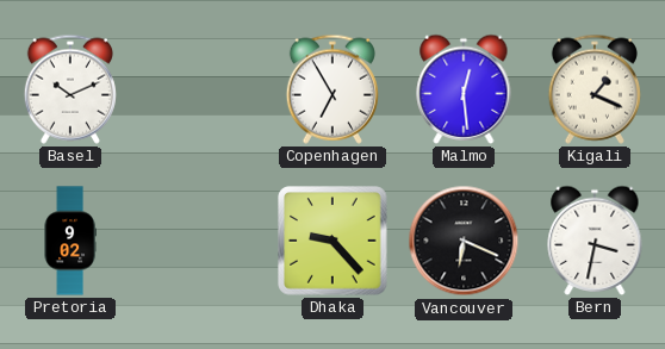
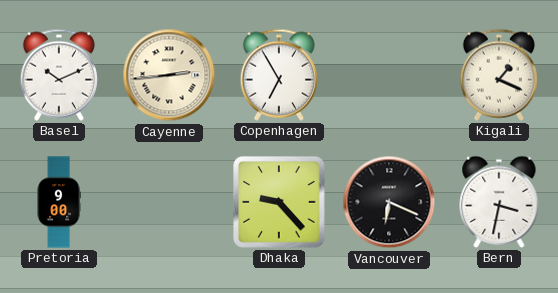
Cayenne: none -> 2:44
Malmo: 12:29 -> none
Pretoria: 9:02 -> 9:00
